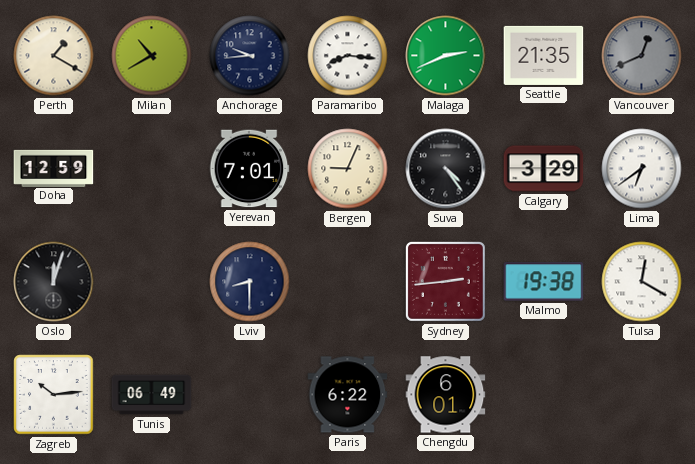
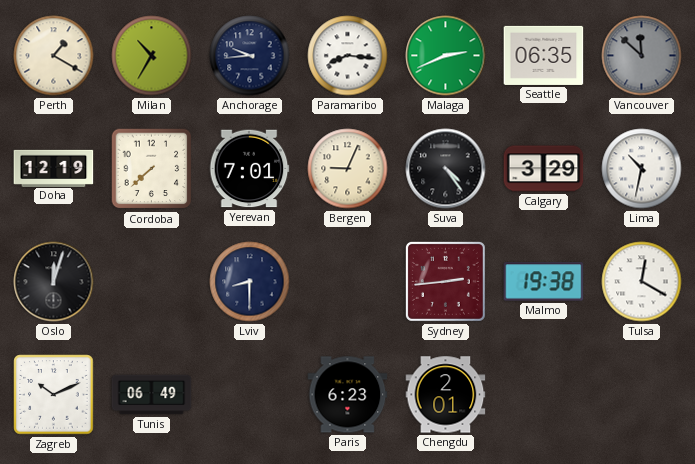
Milan: 10:40 -> 10:35
Seattle: 21:35 -> 06:35
Vancouver: 12:41 -> 11:52
Doha: 12:59 -> 12:19
Cordoba: none -> 7:38
Lima: 6:39 -> 10:32
Zagreb: 10:14 -> 10:11
Paris: 6:22 -> 6:23
Chengdu: 6:01 -> 2:01
